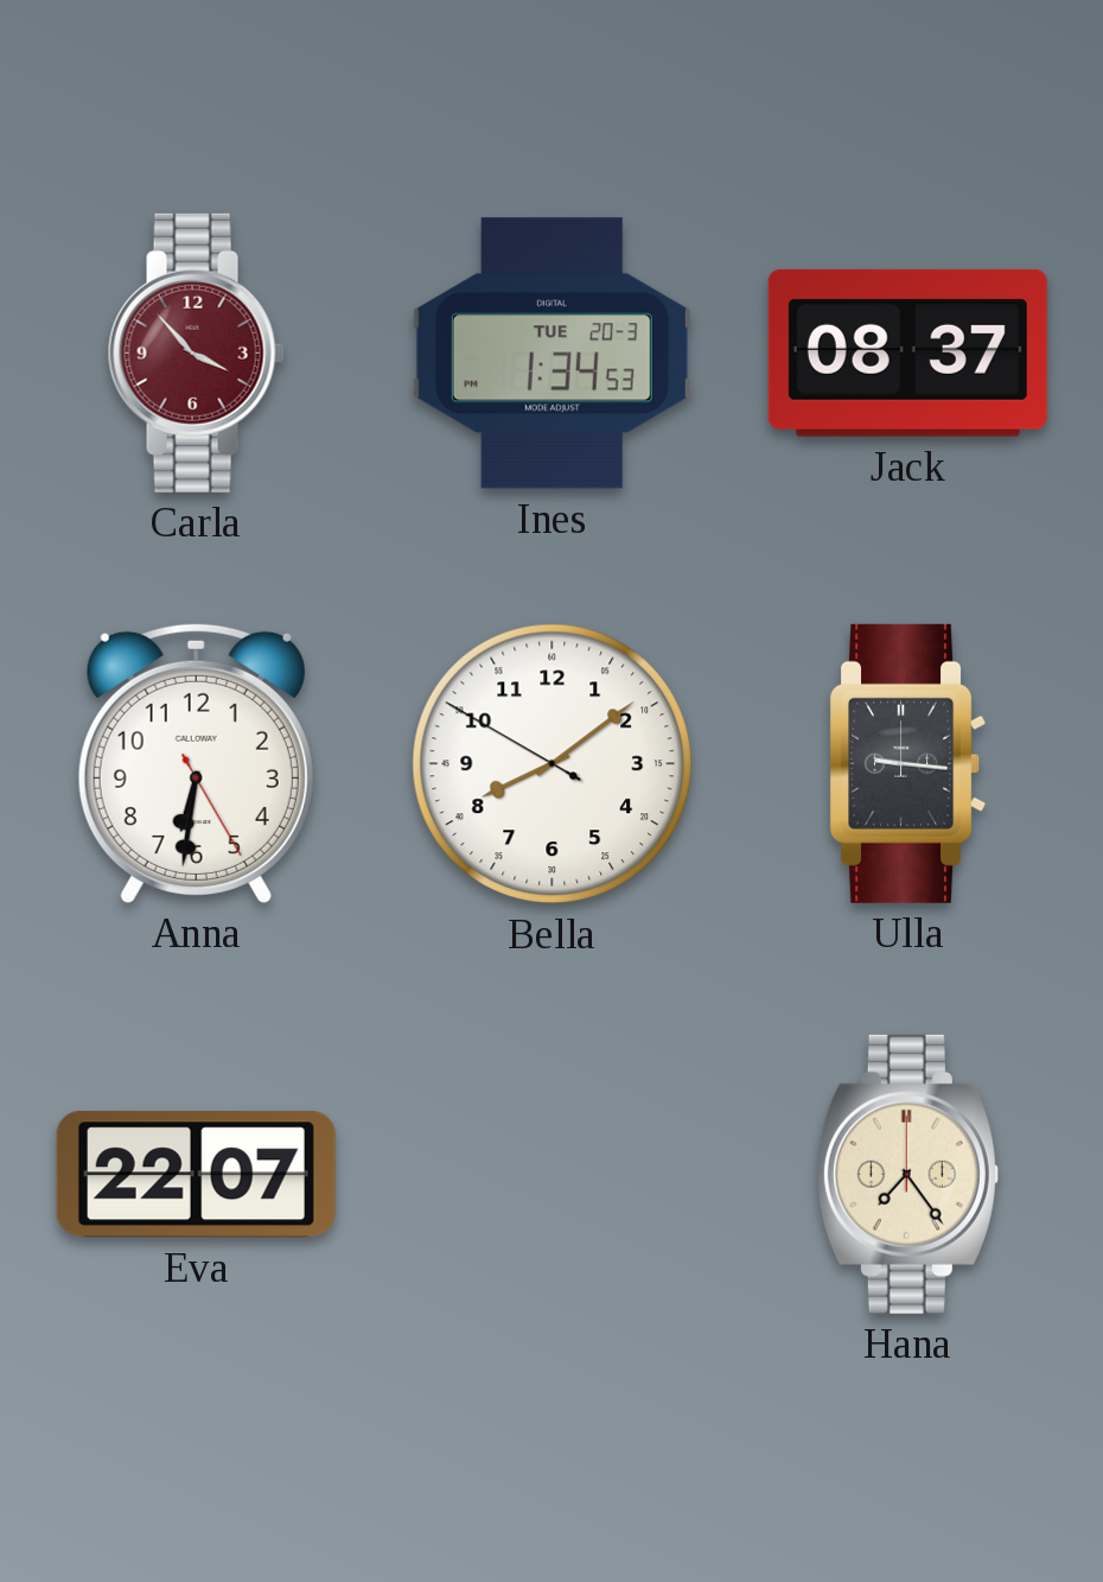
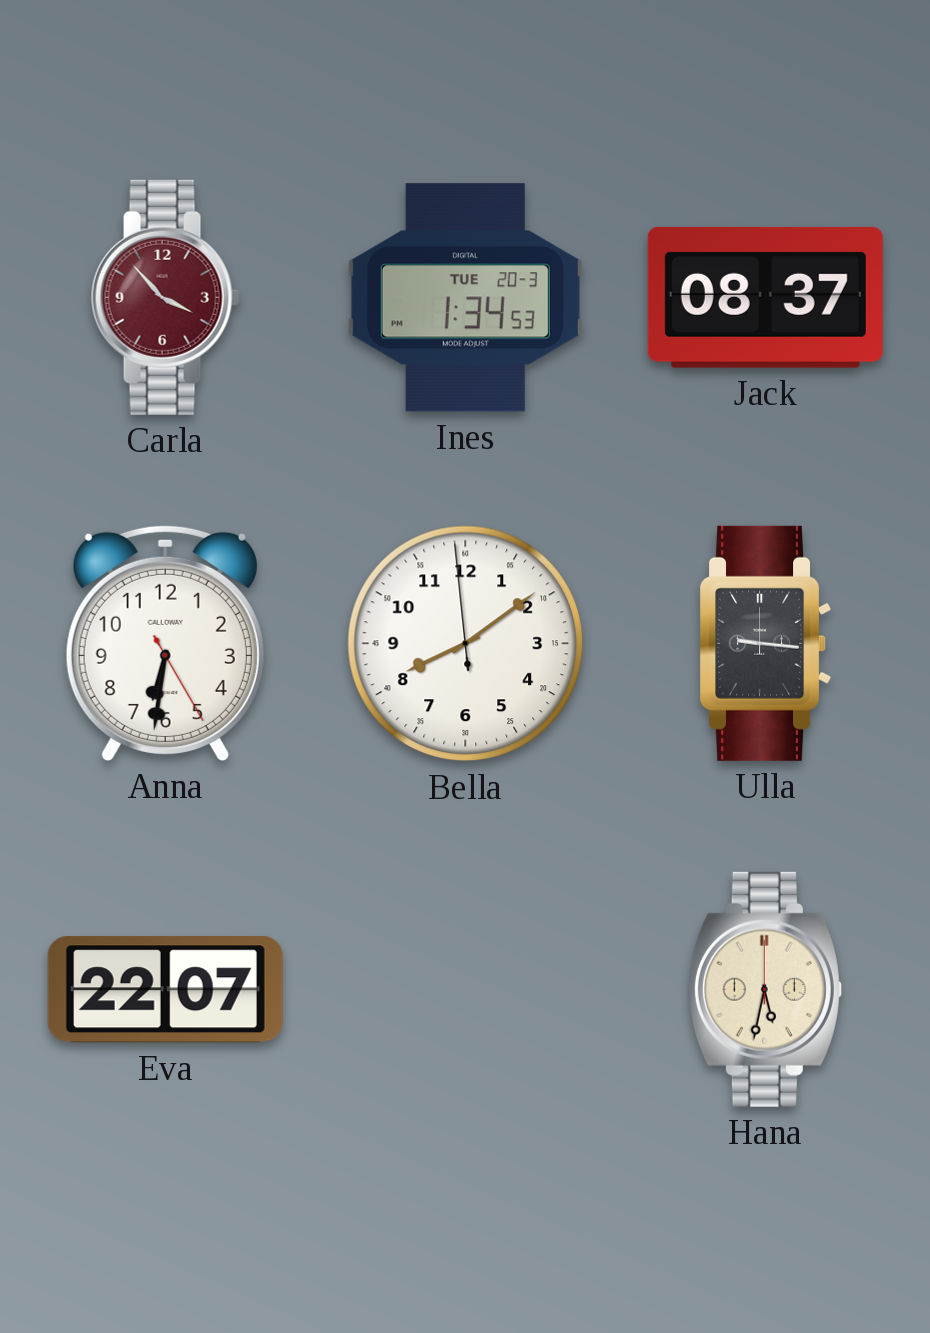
Bella: 8:08:50 -> 8:08:59
Hana: 7:24 -> 5:32
